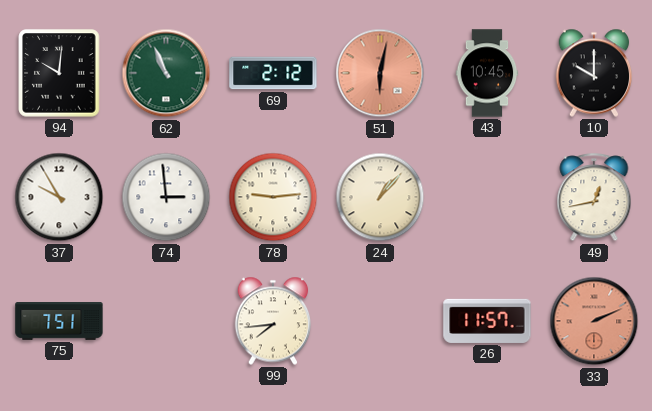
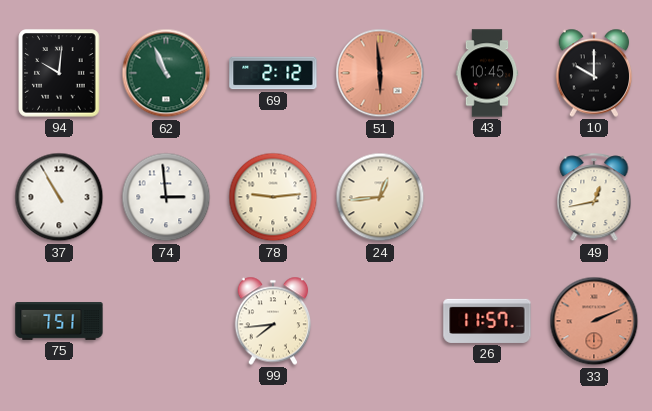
51: 6:02 -> 5:59
37: 9:55 -> 10:55
24: 1:07 -> 12:44
